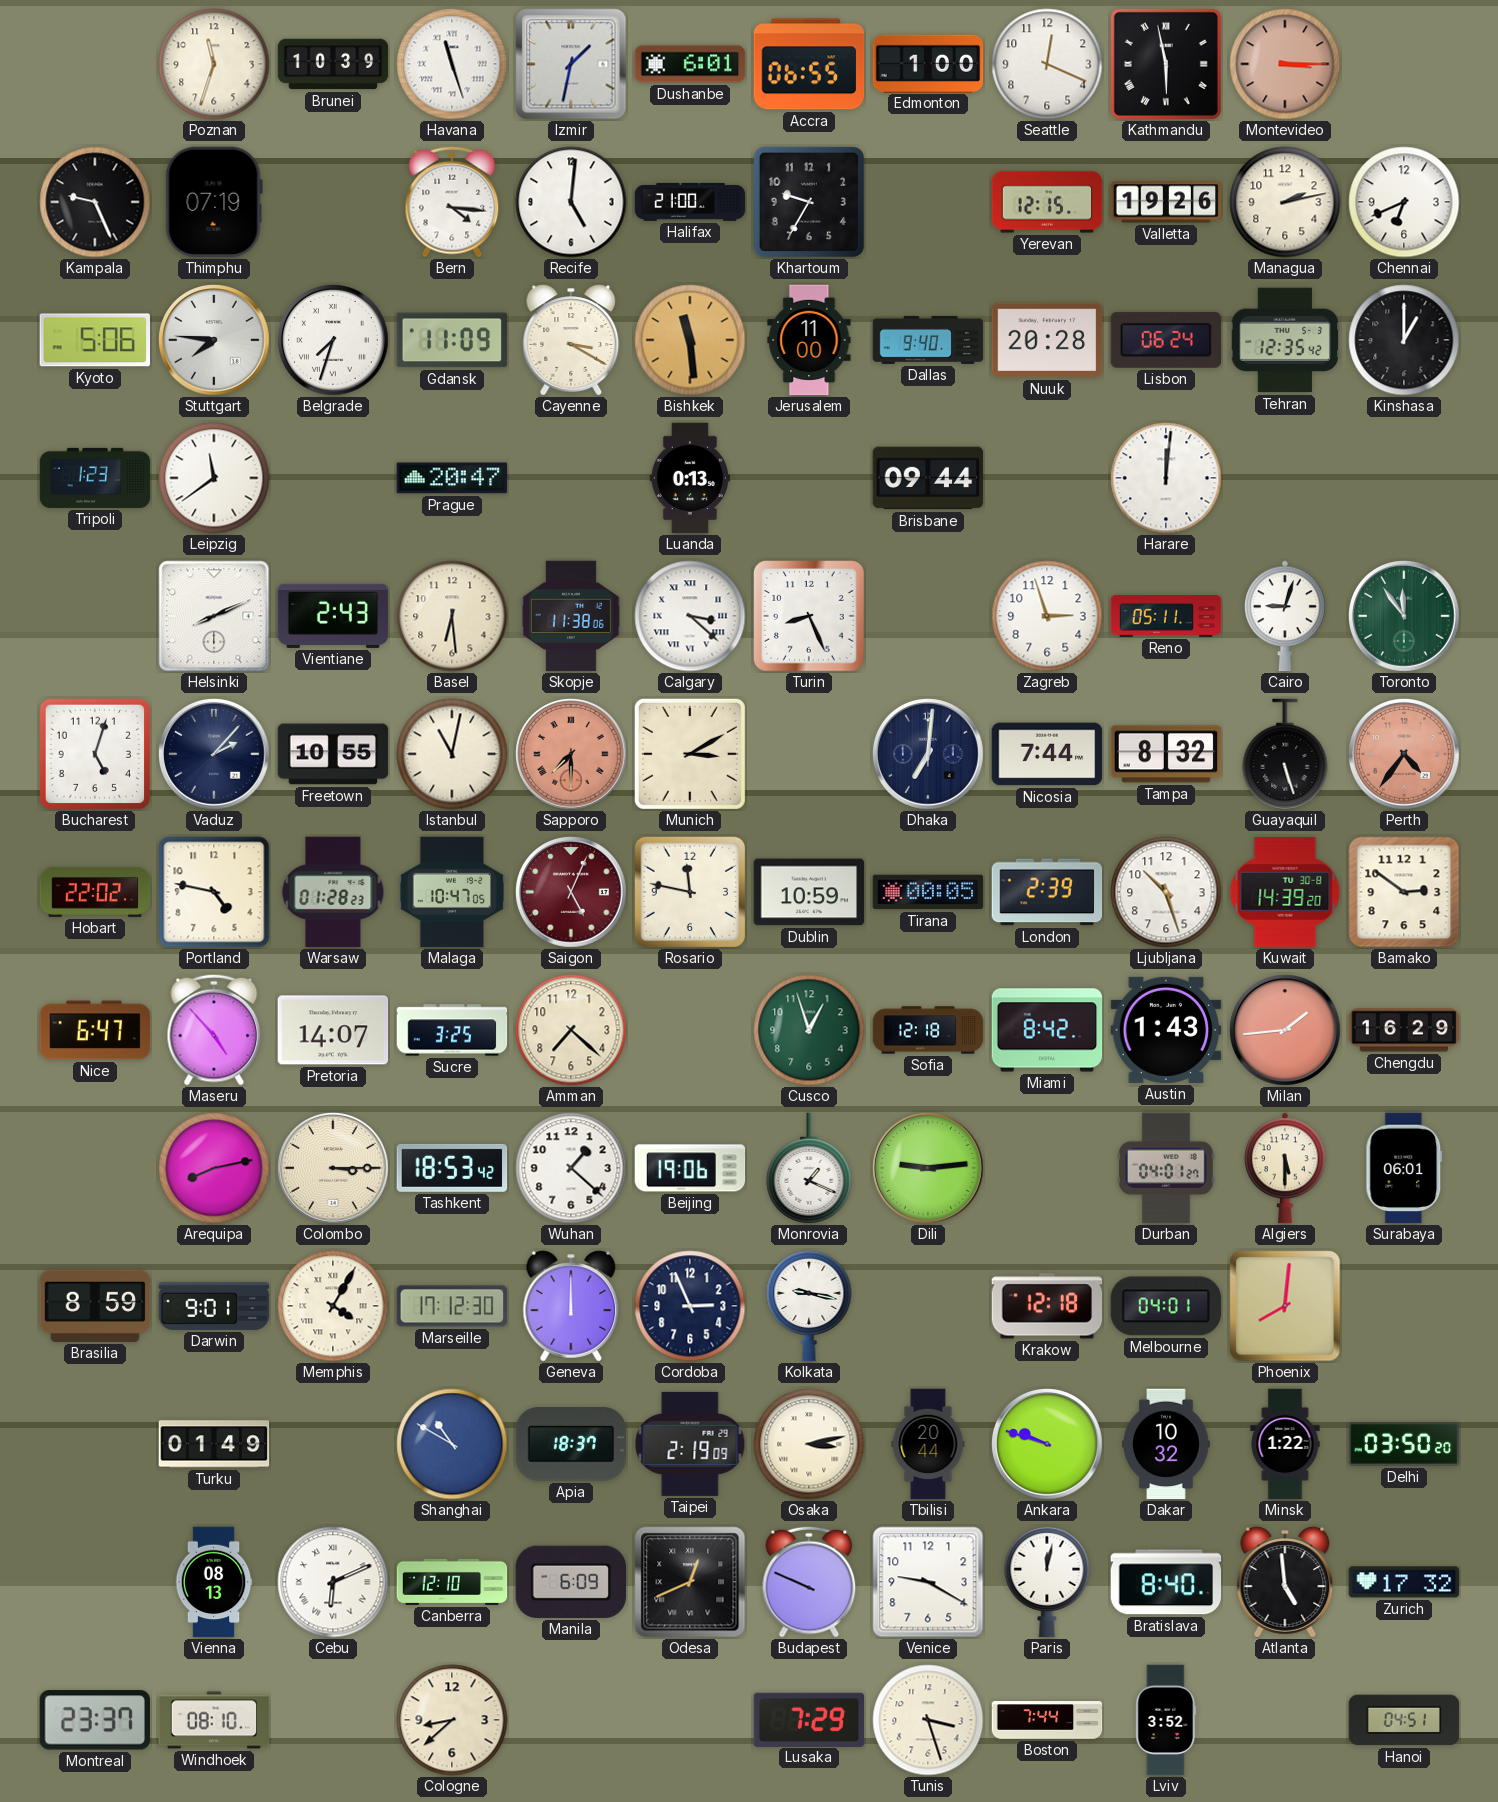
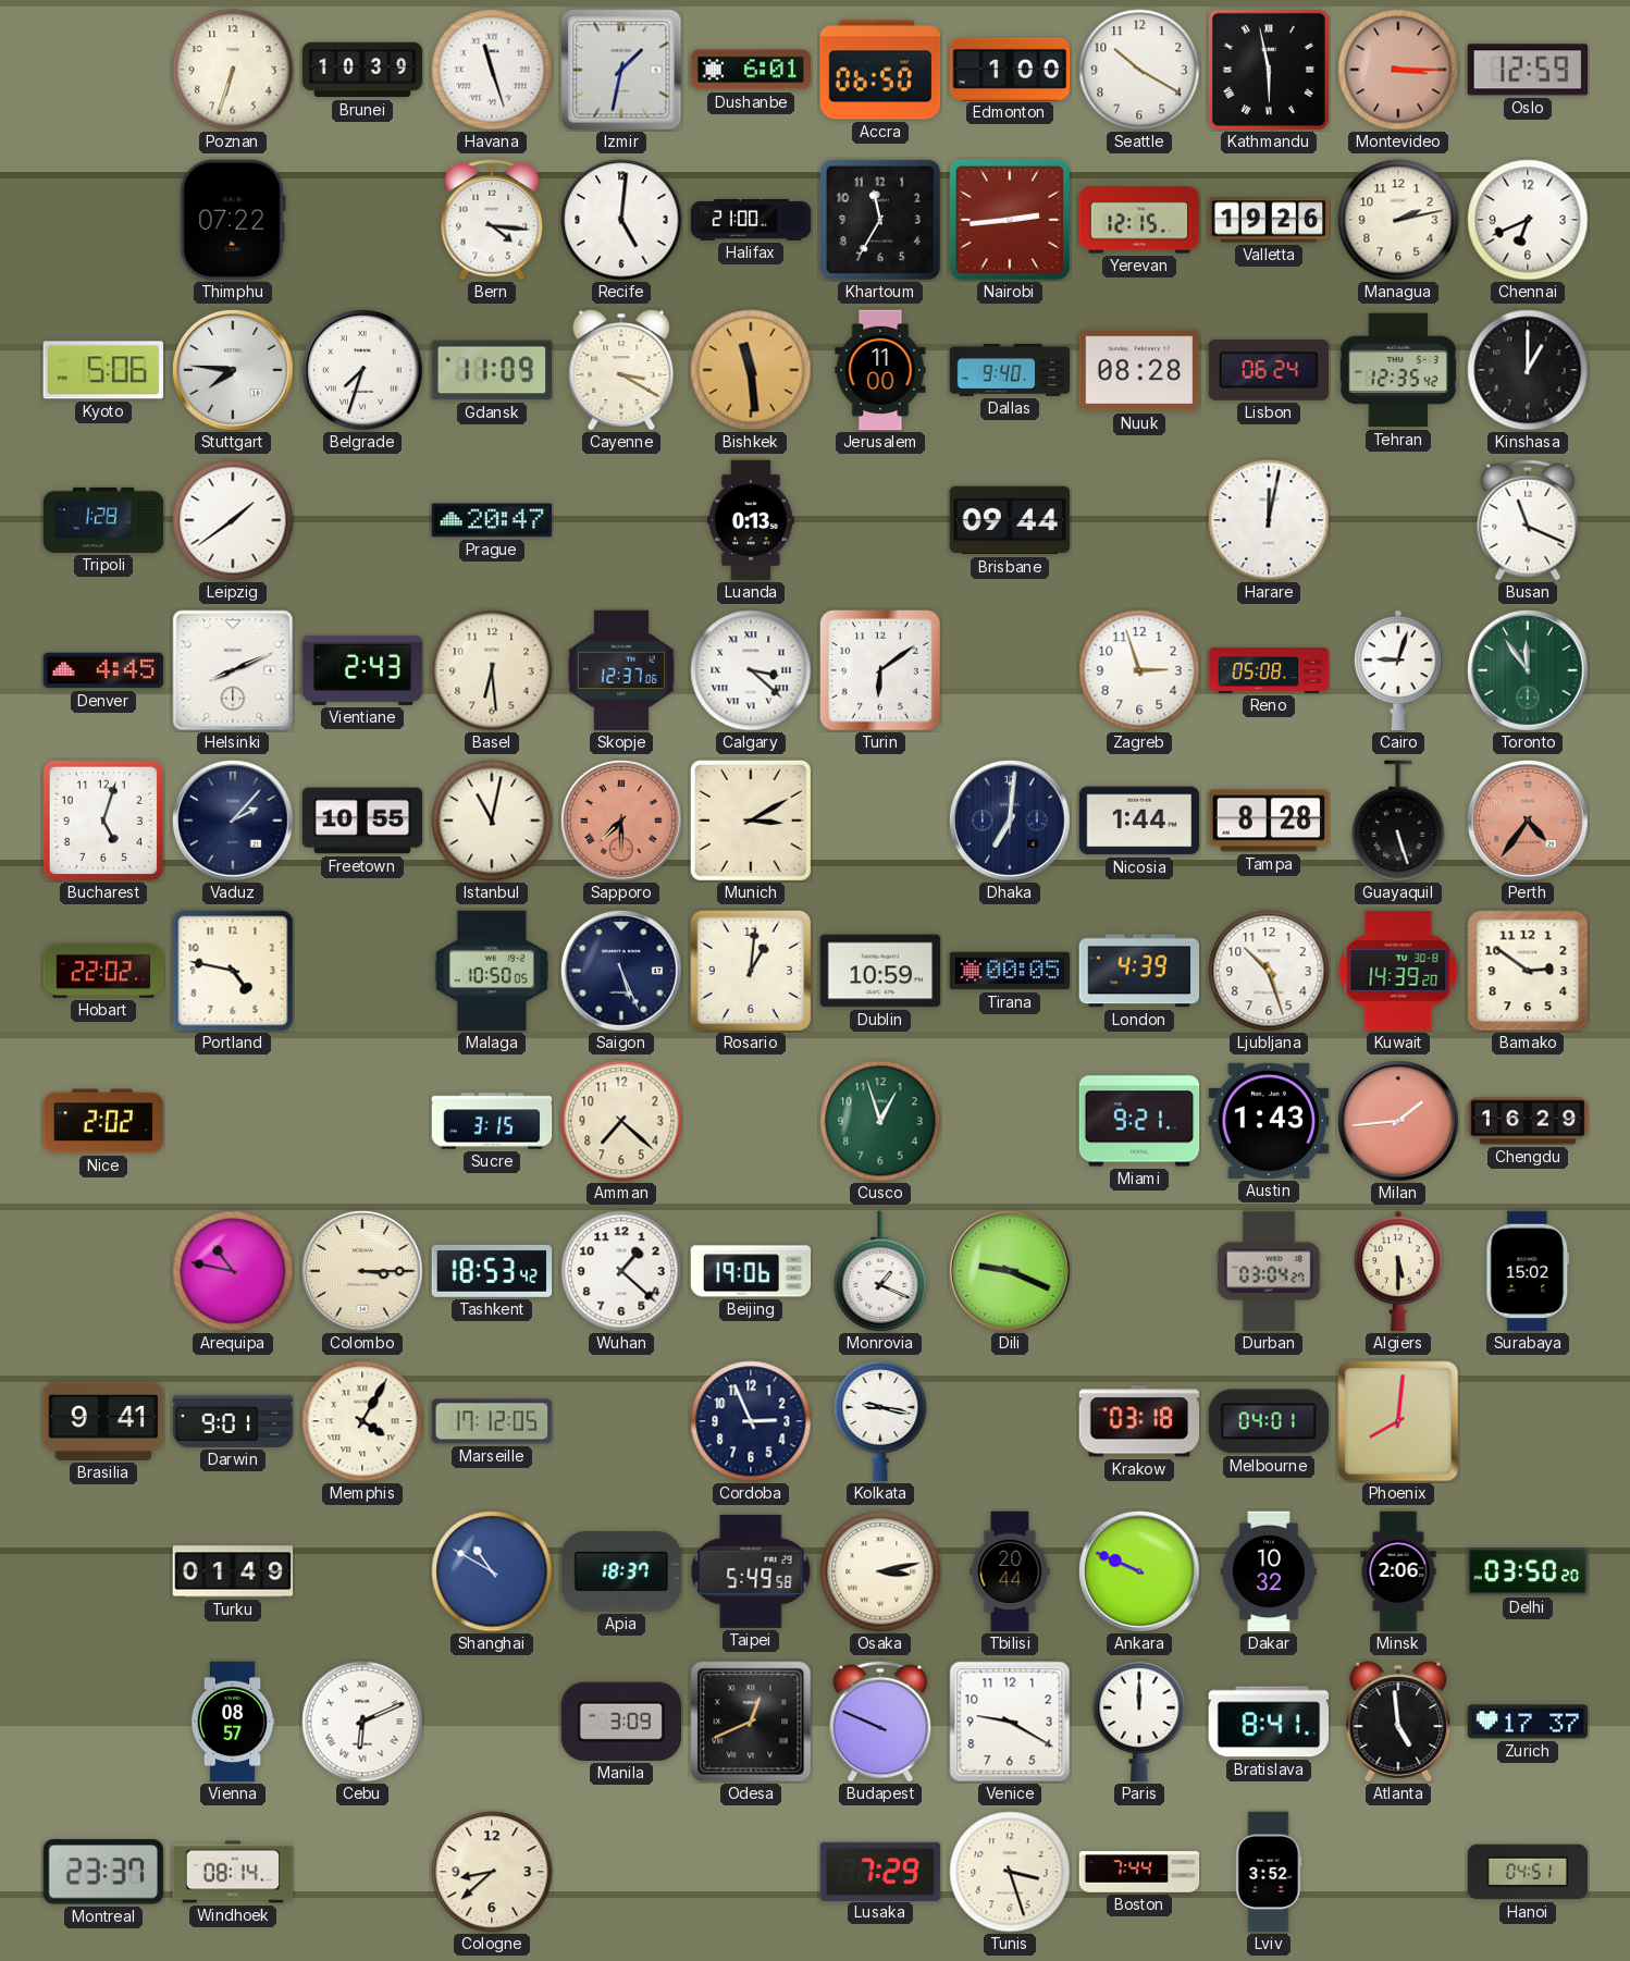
Poznan: 11:33 -> 6:33
Accra: 06:55 -> 06:50
Seattle: 12:19 -> 10:20
Oslo: none -> 12:59
Kampala: 9:26 -> none
Thimphu: 07:19 -> 07:22
Khartoum: 9:35 -> 11:35
Nairobi: none -> 2:44
Nuuk: 20:28 -> 08:28
Tripoli: 1:23 -> 1:28
Leipzig: 11:39 -> 1:39
Harare: 12:01 -> 12:02
Busan: none -> 11:19
Denver: none -> 4:45
Skopje: 11:38 -> 12:37
Turin: 8:26 -> 6:09
Reno: 05:11 -> 05:08
Nicosia: 7:44 -> 1:44
Tampa: 8:32 -> 8:28
Warsaw: 01:28 -> none
Malaga: 10:47 -> 10:50
Saigon: 5:04 -> 5:26
Saigon dial: burgundy -> navy
Rosario: 11:47 -> 1:01
London: 2:39 -> 4:39
Nice: 6:47 -> 2:02
Maseru: 4:53 -> none
Pretoria: 14:07 -> none
Sucre: 3:25 -> 3:15
Sofia: 12:18 -> none
Miami: 8:42 -> 9:21
Arequipa: 8:13 -> 10:47
Dili: 9:14 -> 9:19
Durban: 04:01 -> 03:04
Surabaya: 06:01 -> 15:02
Brasilia: 8:59 -> 9:41
Marseille: 17:12:30 -> 17:12:05
Geneva: 12:00 -> none
Krakow: 12:18 -> 03:18
Taipei: 2:19 -> 5:49
Ankara: 9:48 -> 9:49
Minsk: 1:22 -> 2:06
Vienna: 08:13 -> 08:57
Canberra: 12:10 -> none
Manila: 6:09 -> 3:09
Paris: 12:02 -> 12:00
Bratislava: 8:40 -> 8:41
Zurich: 17:32 -> 17:37
Windhoek: 08:10 -> 08:14
